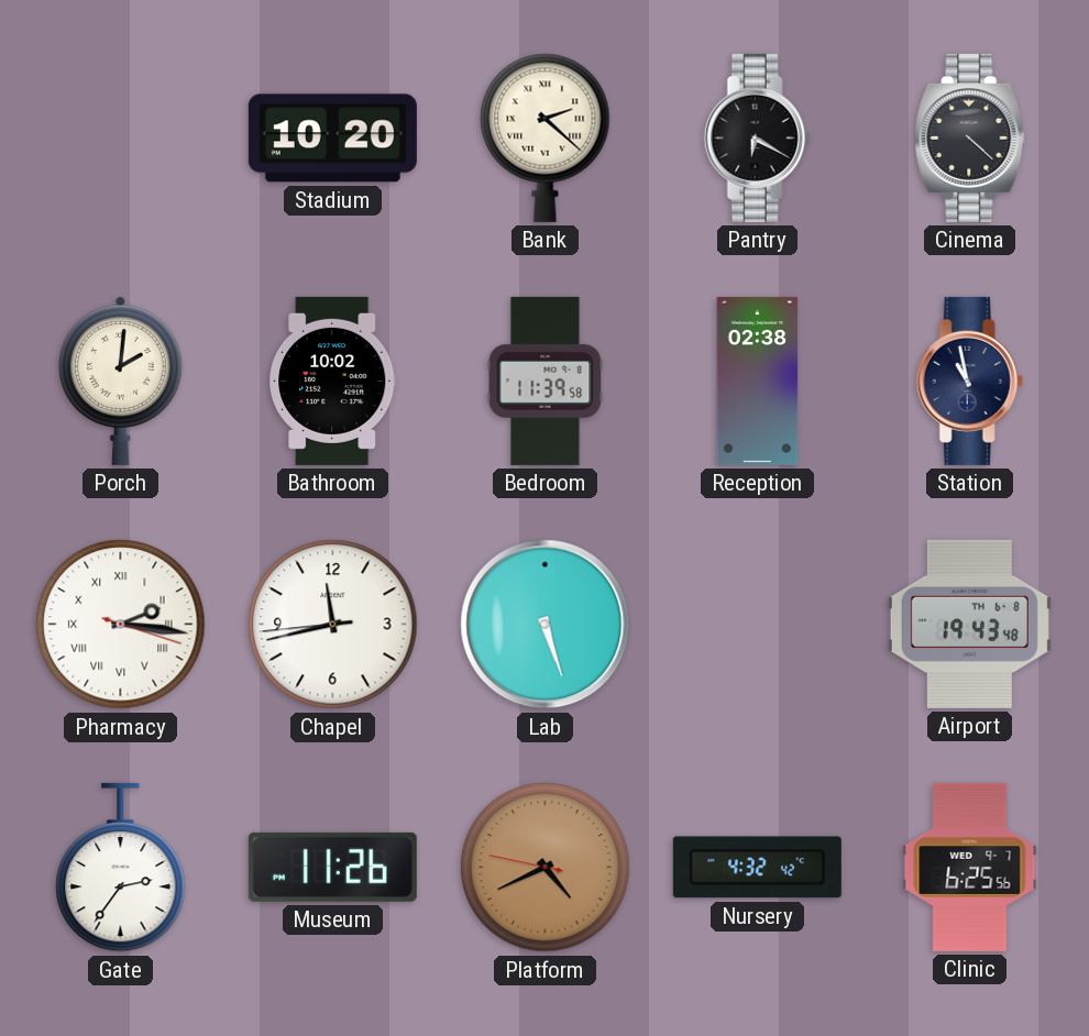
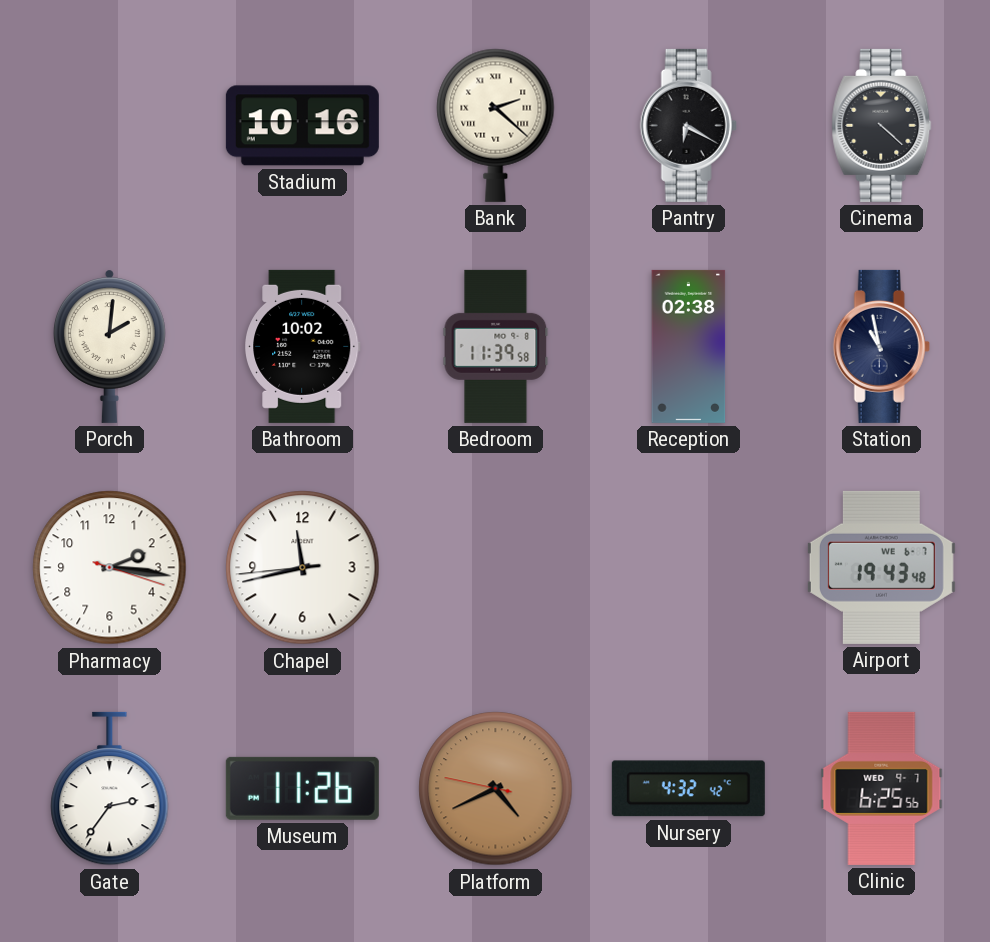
Stadium: 10:20 -> 10:16
Pharmacy numerals: Roman -> Arabic
Lab: 5:27 -> none
Airport date: TH 6-8 -> WE 6-7
